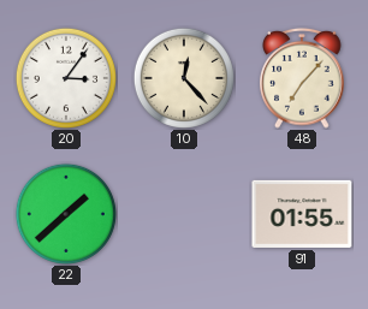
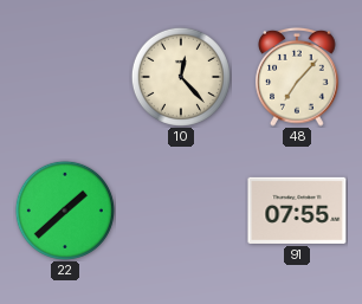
20: 3:06 -> none
91: 01:55 -> 07:55
